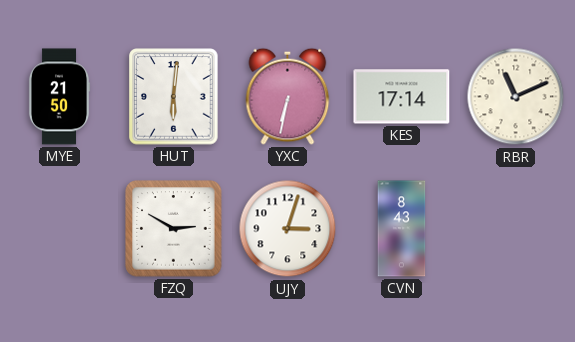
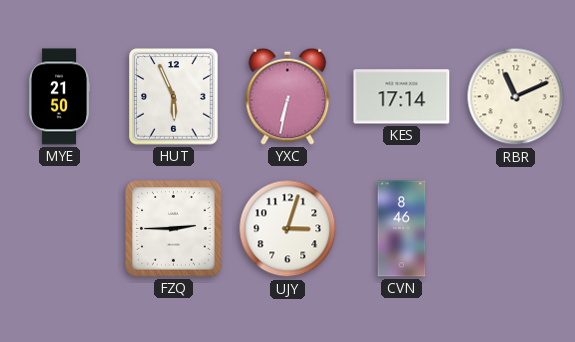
HUT: 6:01 -> 5:56
FZQ: 2:50 -> 2:45
CVN: 8:43 -> 8:46
